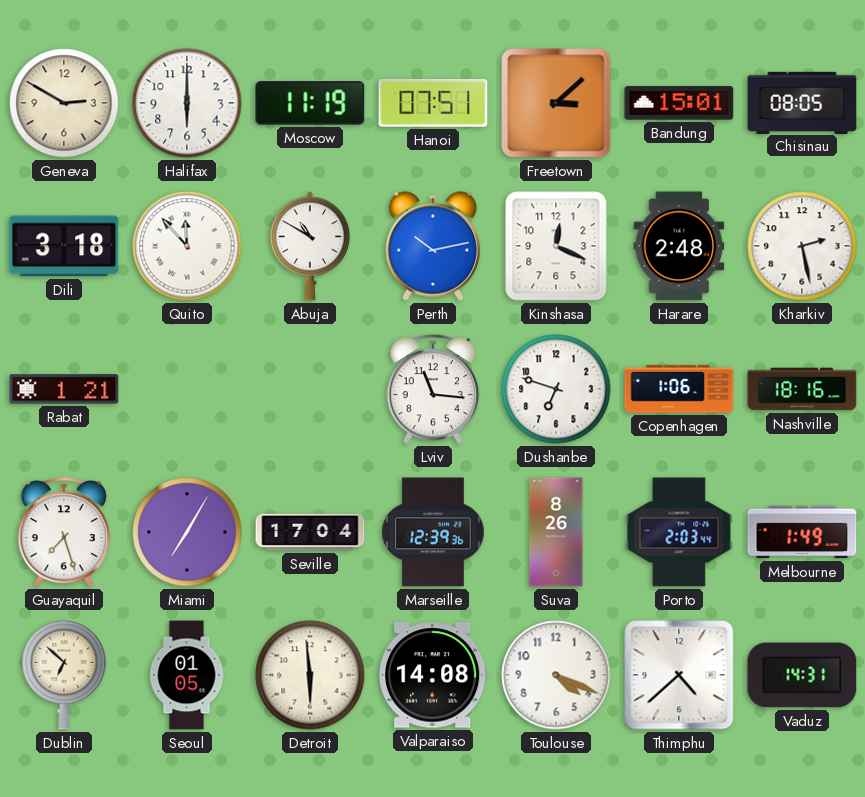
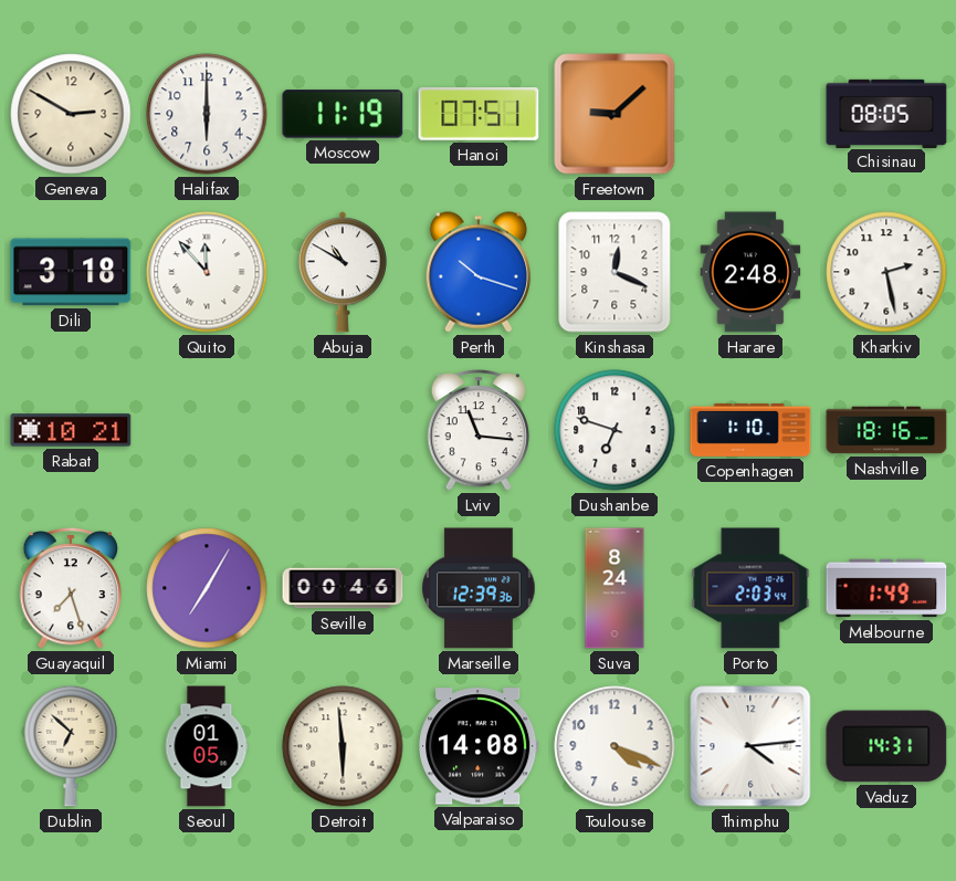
Freetown: 3:08 -> 9:08
Bandung: 15:01 -> none
Perth: 10:13 -> 10:18
Rabat: 1:21 -> 10:21
Copenhagen: 1:06 -> 1:10
Seville: 17:04 -> 00:46
Suva: 8:26 -> 8:24
Thimphu: 4:38 -> 4:14
